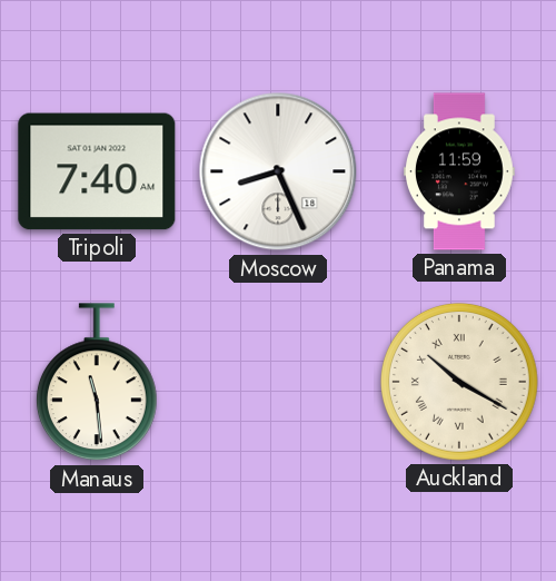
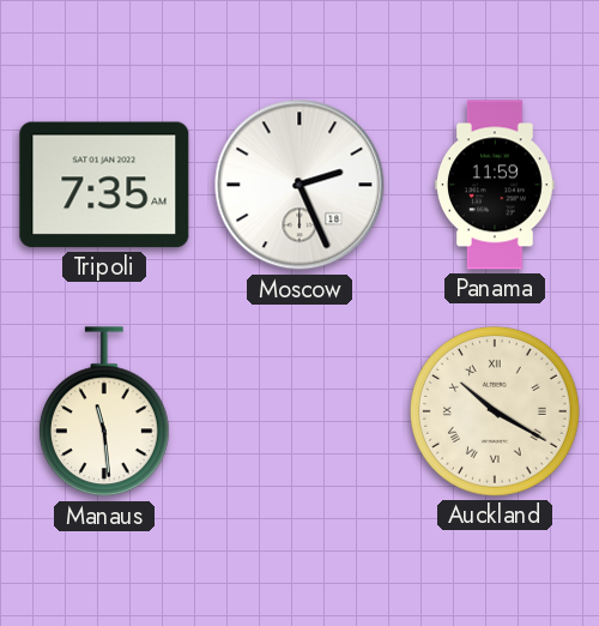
Tripoli: 7:40 -> 7:35
Moscow: 8:26 -> 2:26
